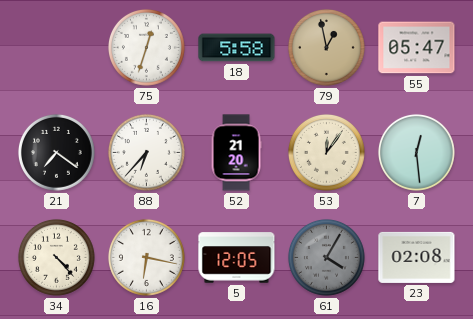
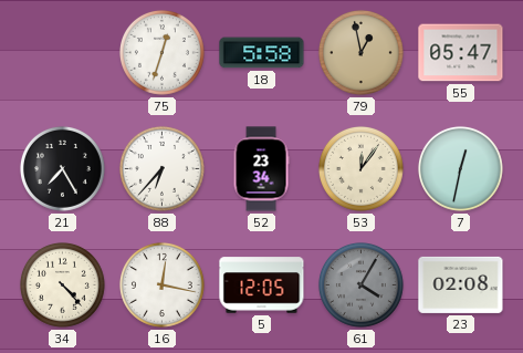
21: 7:21 -> 7:25
52: 21:20 -> 23:34
7: 12:29 -> 12:32
16: 6:17 -> 12:17
